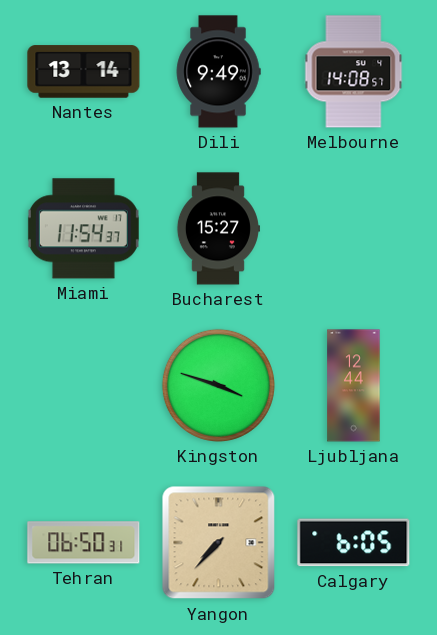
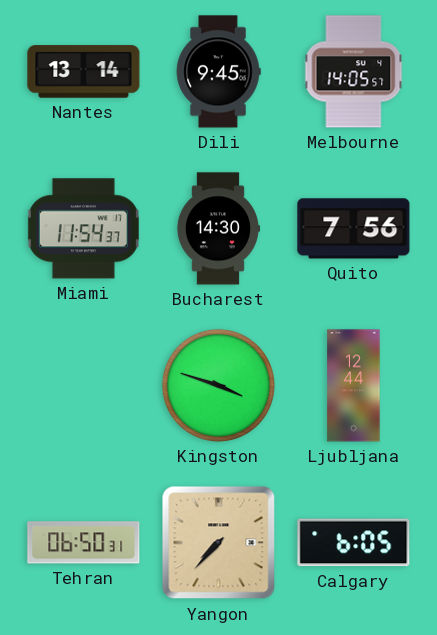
Dili: 9:49 -> 9:45
Melbourne: 14:08 -> 14:05
Bucharest: 15:27 -> 14:30
Quito: none -> 7:56
